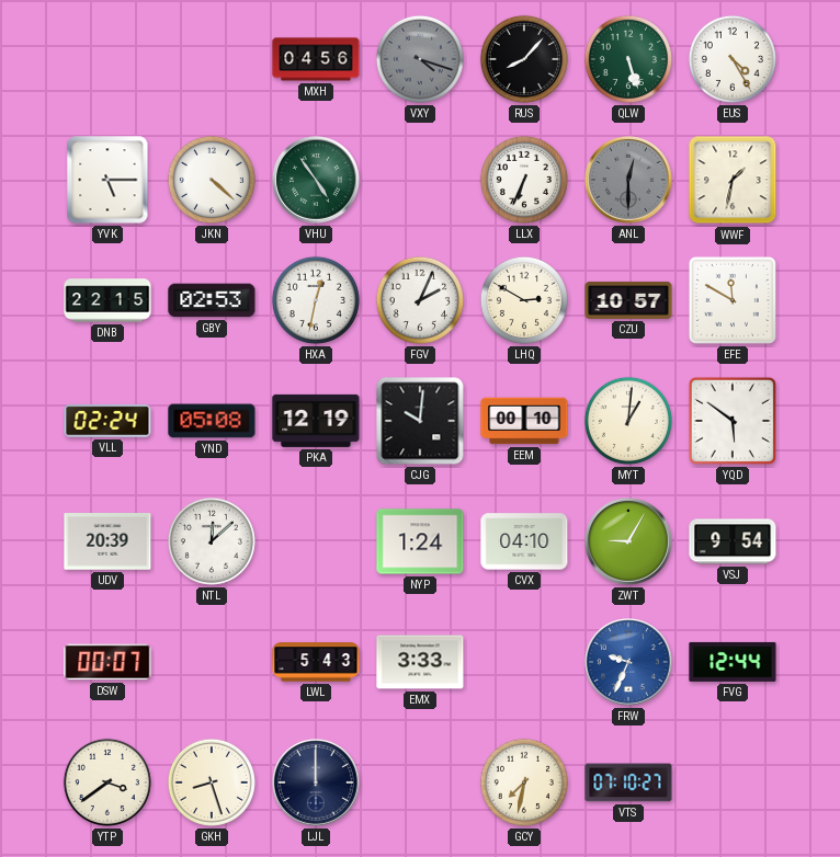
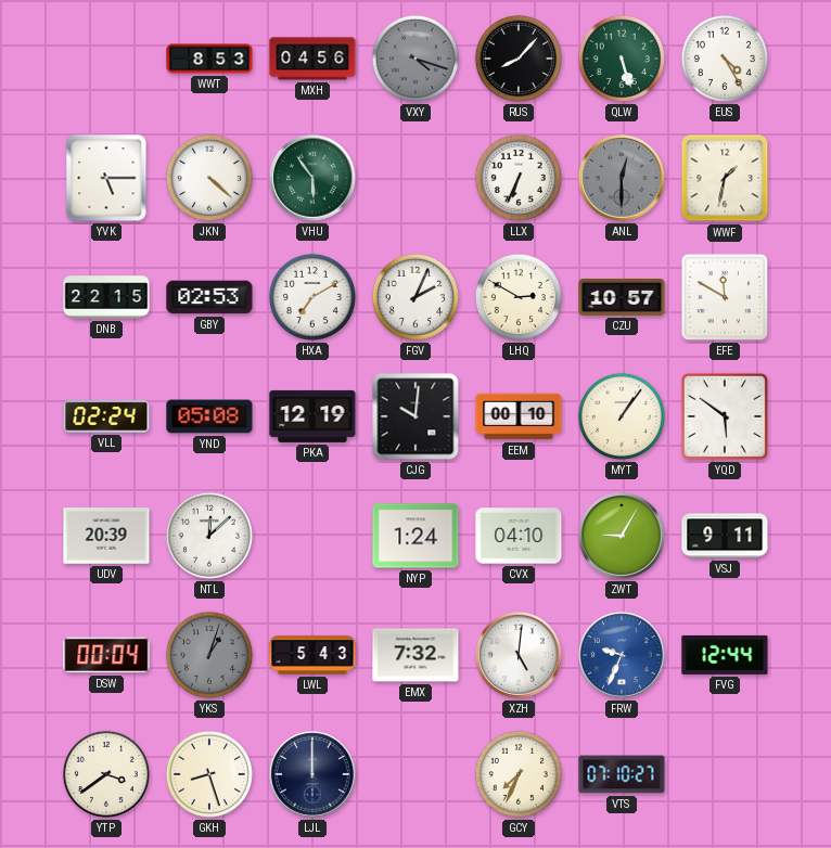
WWT: none -> 8:53
VHU: 4:54 -> 5:54
HXA: 12:32 -> 7:10
MYT: 1:01 -> 1:06
VSJ: 9:54 -> 9:11
DSW: 00:07 -> 00:04
YKS: none -> 1:03
EMX: 3:33 -> 7:32
XZH: none -> 5:01
GCY: 7:32 -> 7:34
